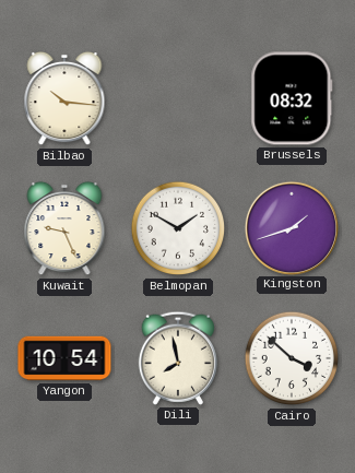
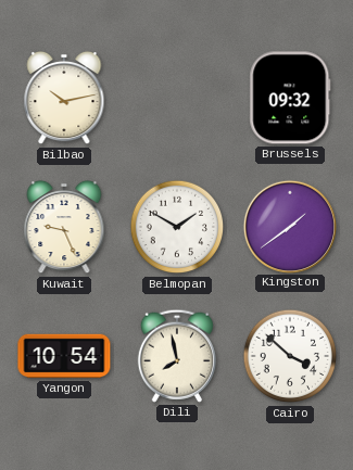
Bilbao: 10:16 -> 10:13
Brussels: 08:32 -> 09:32
Kingston: 1:42 -> 1:39
